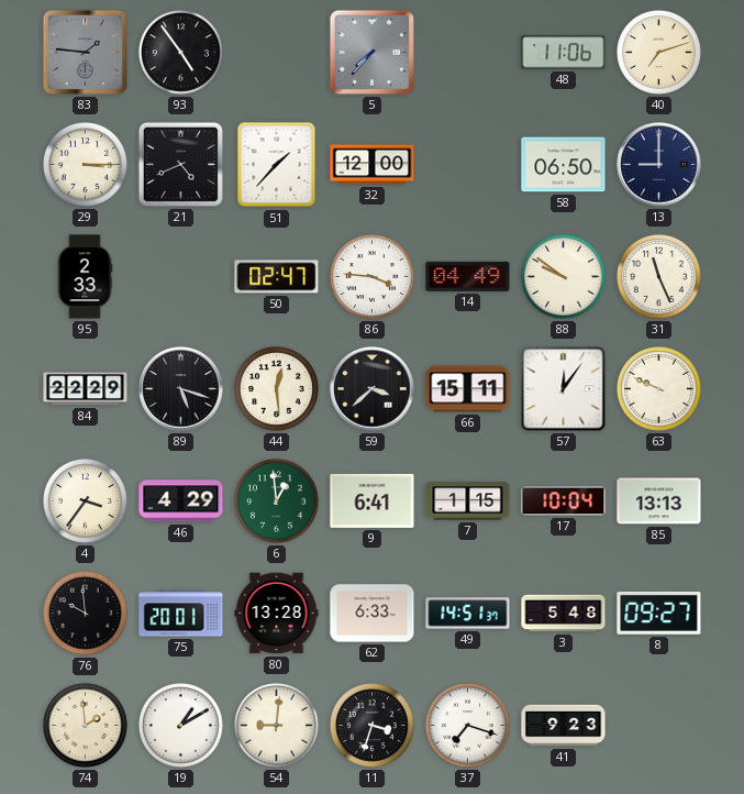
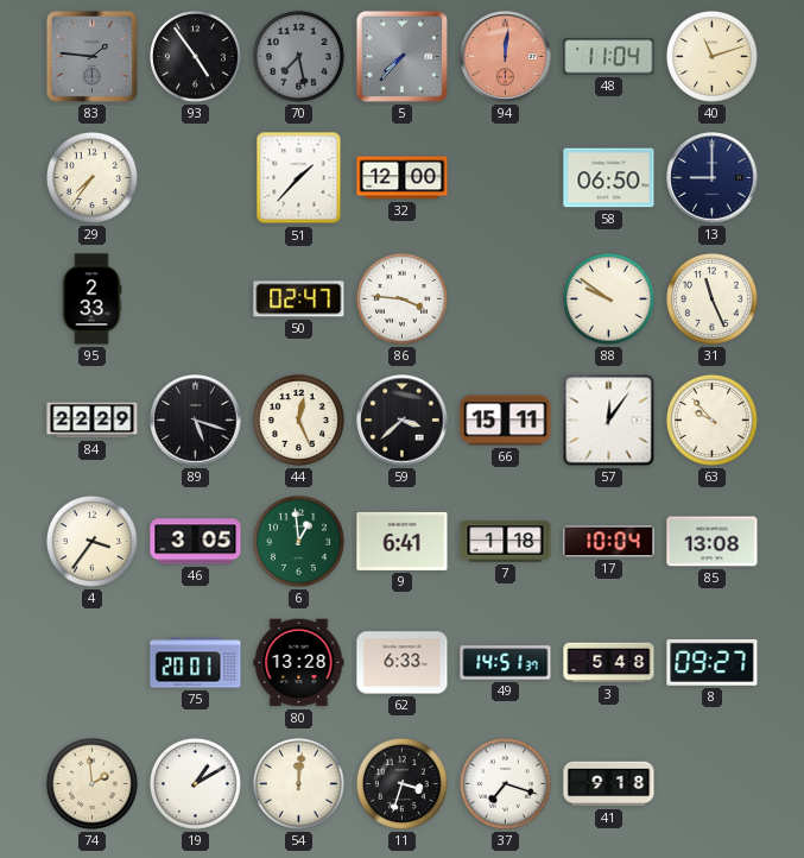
70: none -> 7:28
94: none -> 12:01
48: 11:06 -> 11:04
40: 7:12 -> 11:12
29: 3:15 -> 7:36
21: 4:41 -> none
14: 04:49 -> none
44: 12:29 -> 12:26
63: 9:49 -> 9:53
46: 4:29 -> 3:05
7: 1:15 -> 1:18
85: 13:13 -> 13:08
76: 9:59 -> none
54: 9:01 -> 12:01
41: 9:23 -> 9:18
